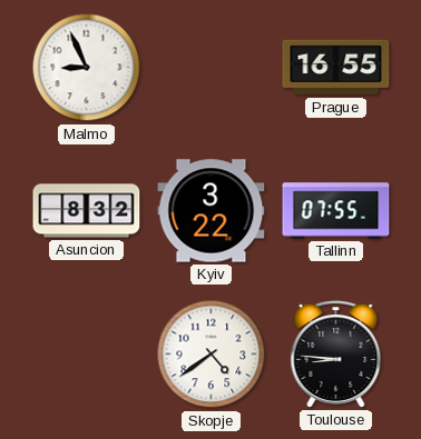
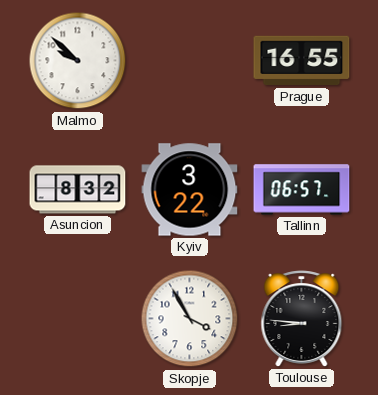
Malmo: 8:56 -> 9:52
Tallinn: 07:55 -> 06:57
Skopje: 4:39 -> 3:55
